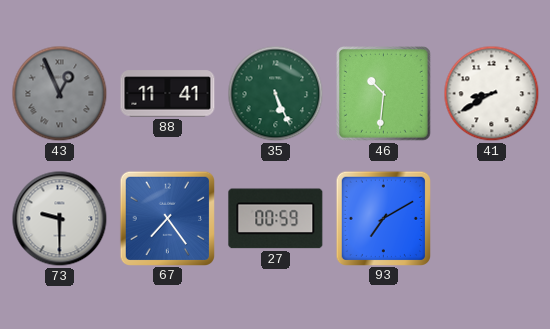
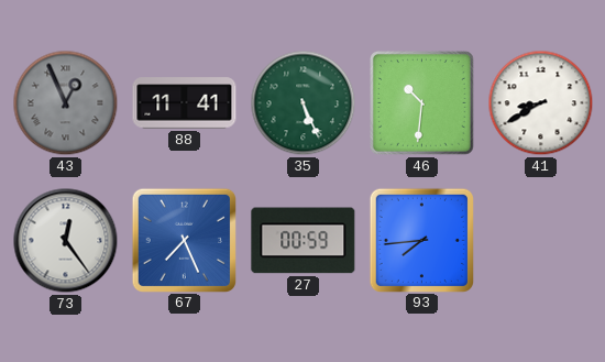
73: 9:30 -> 12:24
67: 7:24 -> 7:26
93: 7:10 -> 7:44
